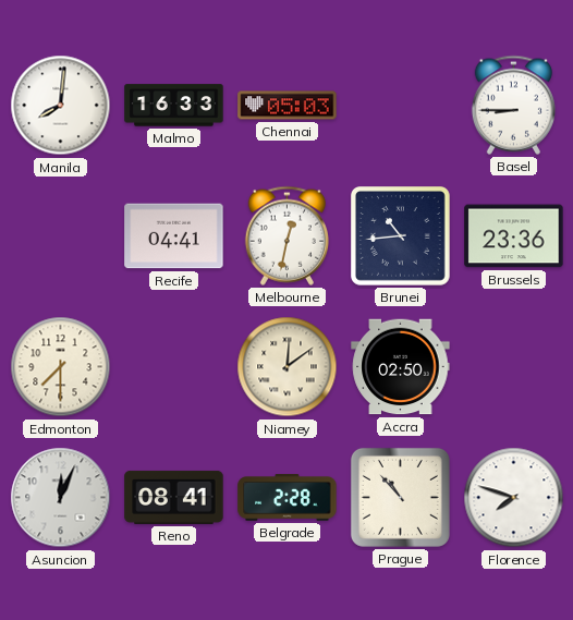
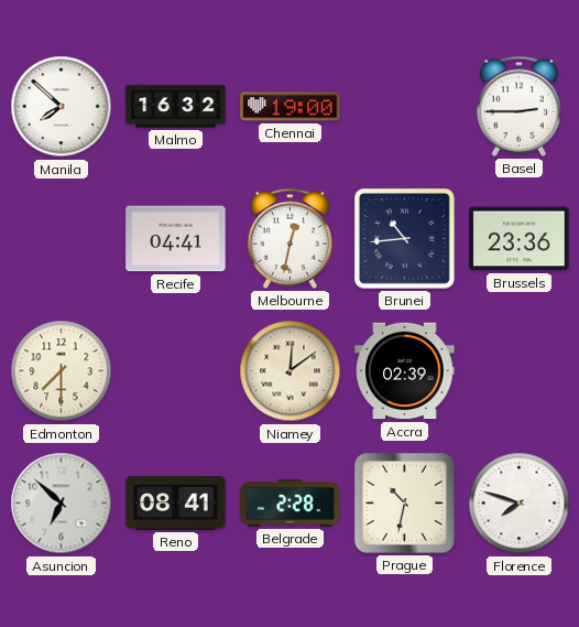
Manila: 8:01 -> 7:52
Malmo: 16:33 -> 16:32
Chennai: 05:03 -> 19:00
Basel: 8:45 -> 2:45
Accra: 02:50 -> 02:39
Asuncion: 12:04 -> 6:52
Prague: 10:53 -> 10:32
